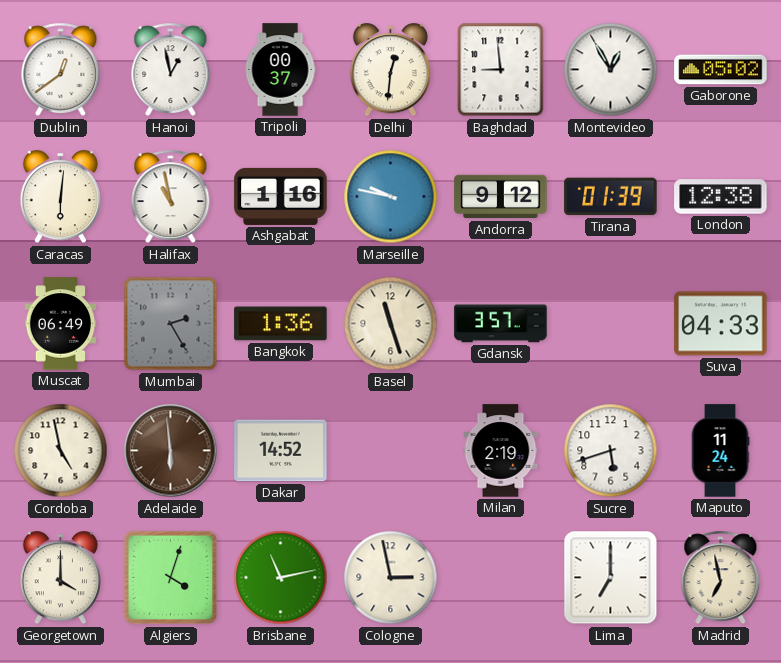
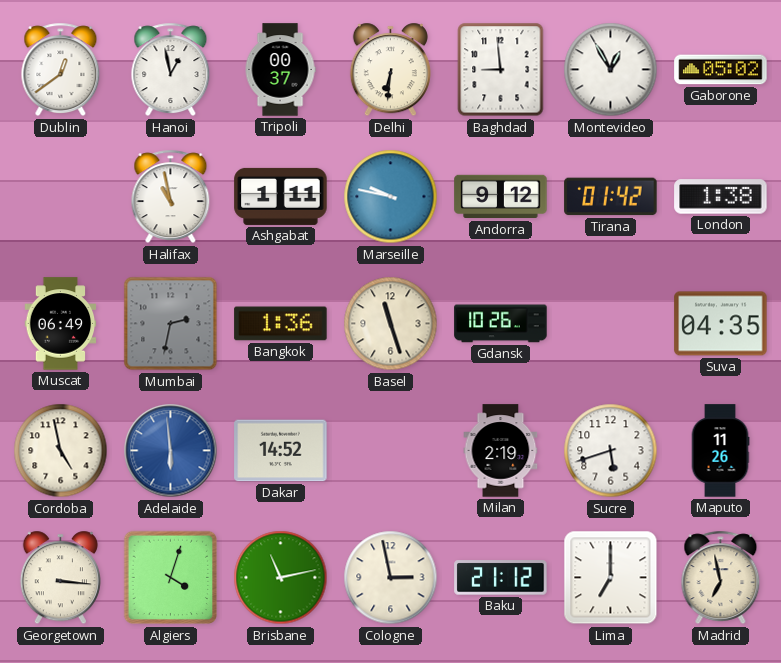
Delhi: 12:31 -> 6:31
Caracas: 6:01 -> none
Ashgabat: 1:16 -> 1:11
Tirana: 01:39 -> 01:42
London: 12:38 -> 1:38
Mumbai: 2:25 -> 2:32
Gdansk: 3:57 -> 10:26
Suva: 04:33 -> 04:35
Adelaide dial: brown -> blue
Maputo: 11:24 -> 11:26
Georgetown: 4:00 -> 3:16
Baku: none -> 21:12
